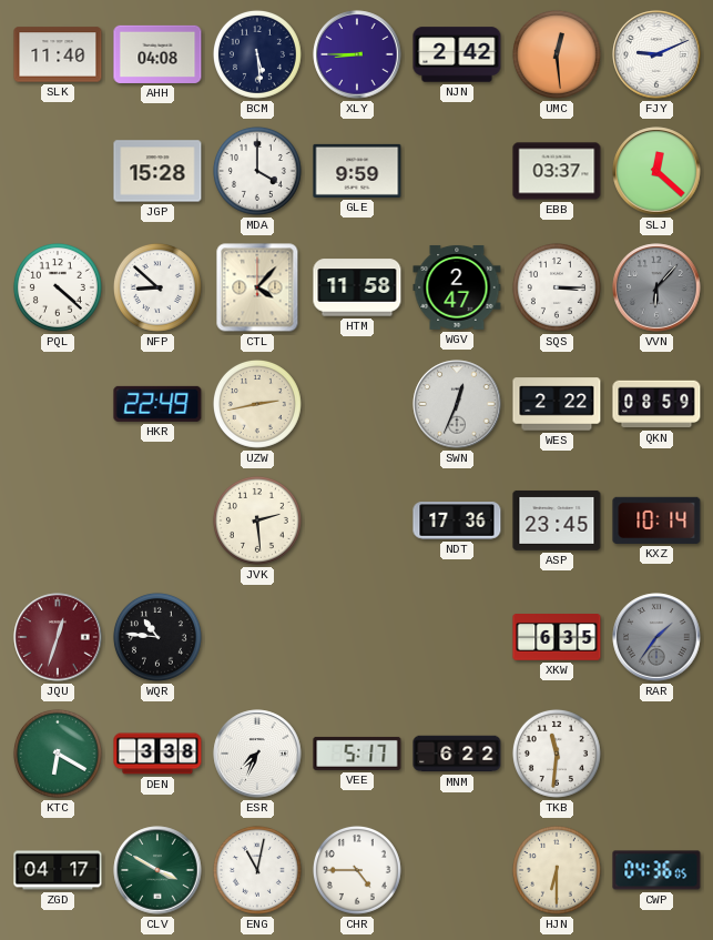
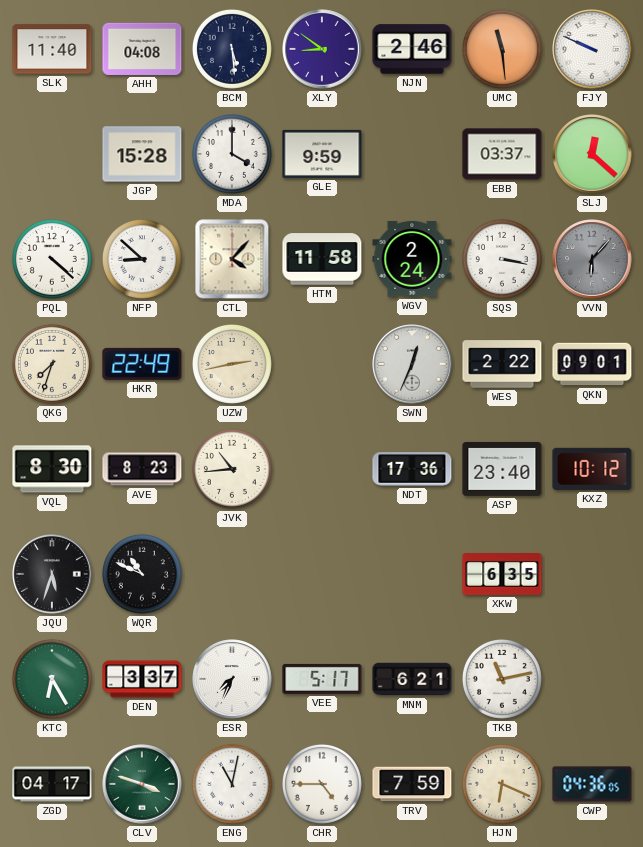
XLY: 8:45 -> 8:51
NJN: 2:42 -> 2:46
UMC: 12:29 -> 11:29
FJY: 9:11 -> 9:49
WGV: 2:47 -> 2:24
SQS: 3:15 -> 3:17
QKG: none -> 7:33
QKN: 08:59 -> 09:01
VQL: none -> 8:30
AVE: none -> 8:23
JVK: 2:29 -> 10:44
ASP: 23:45 -> 23:40
KXZ: 10:14 -> 10:12
JQU: 12:33 -> 5:33
JQU dial: burgundy -> black
WQR: 10:46 -> 10:49
RAR: 1:36 -> none
KTC: 6:20 -> 6:25
DEN: 3:38 -> 3:37
MNM: 6:22 -> 6:21
TKB: 11:31 -> 11:13
CLV: 3:50 -> 3:48
TRV: none -> 7:59
HJN: 6:30 -> 6:19
